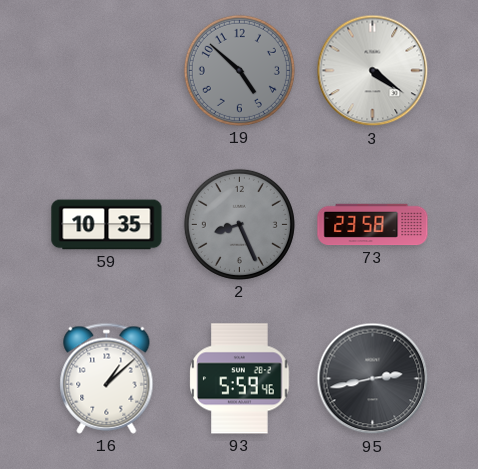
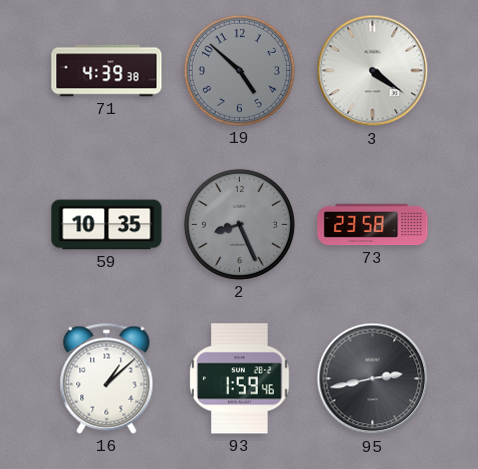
71: none -> 4:39
93: 5:59 -> 1:59
